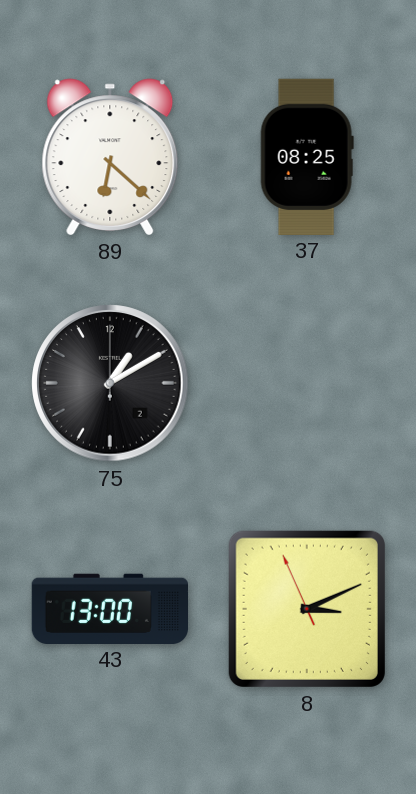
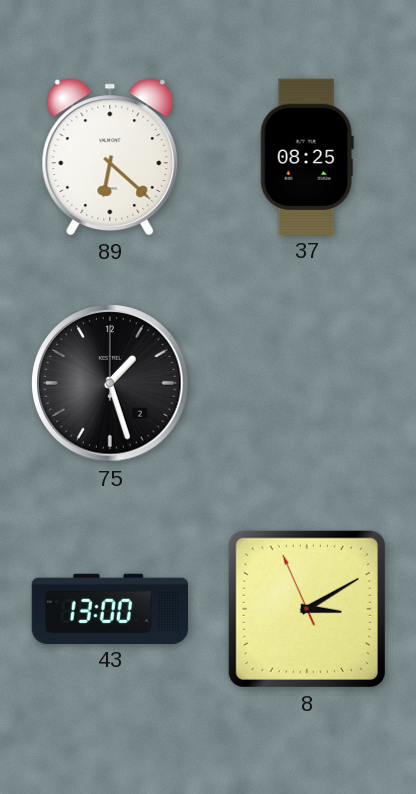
75: 1:10 -> 1:27
8: 3:10 -> 3:09
